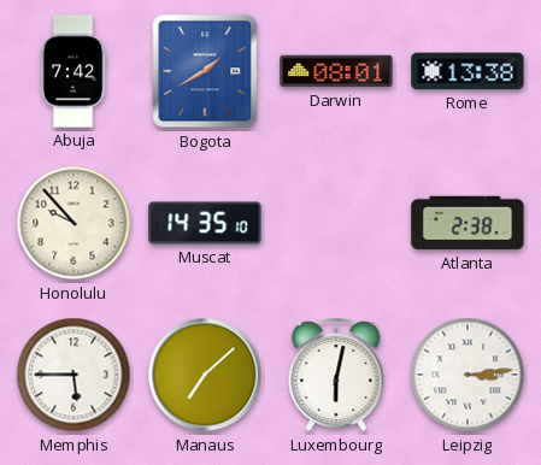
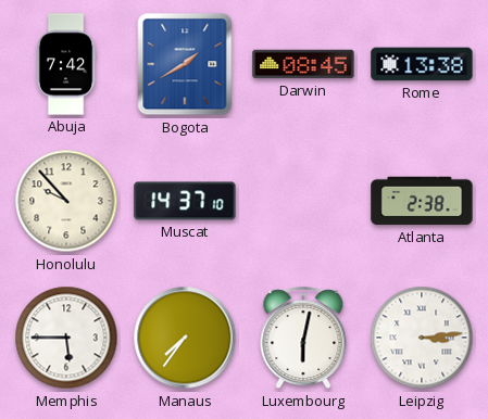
Darwin: 08:01 -> 08:45
Muscat: 14:35 -> 14:37
Manaus: 7:08 -> 7:36
